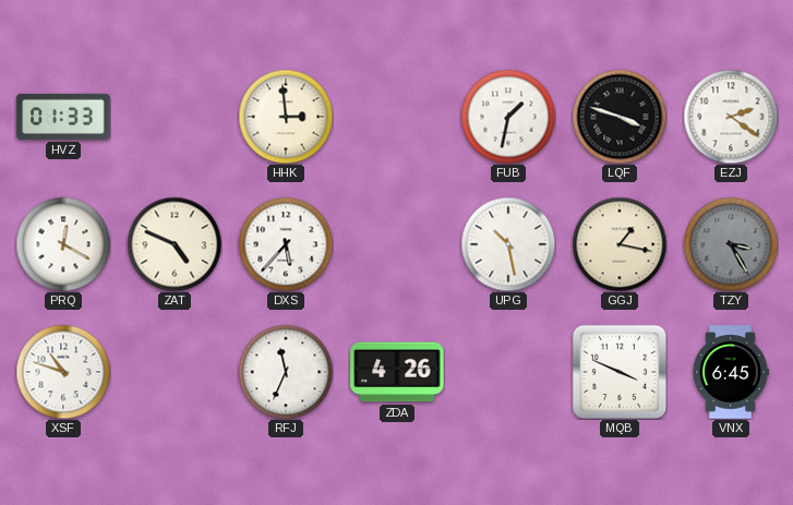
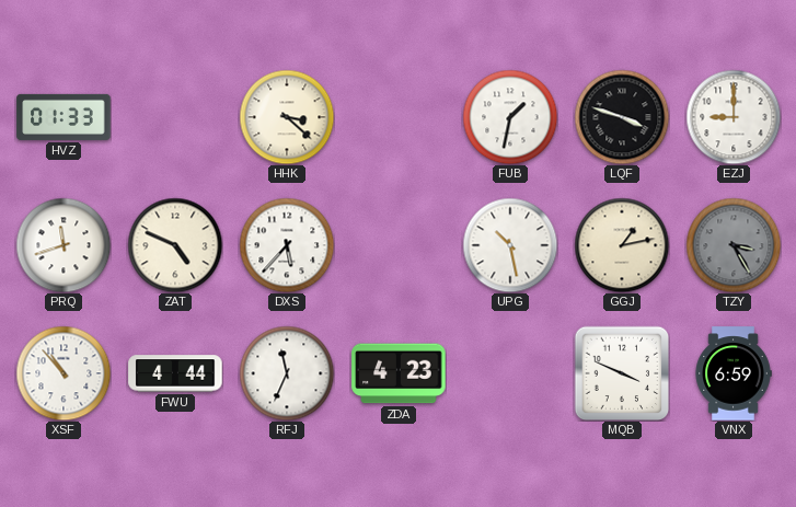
HHK: 2:59 -> 3:22
EZJ: 2:21 -> 9:00
PRQ: 12:20 -> 11:42
GGJ: 1:17 -> 1:13
XSF: 10:48 -> 10:53
FWU: none -> 4:44
ZDA: 4:26 -> 4:23
VNX: 6:45 -> 6:59
